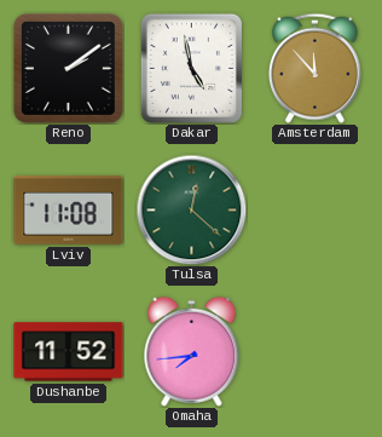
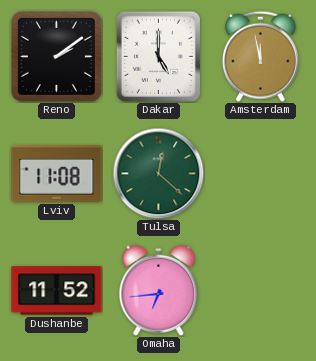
Dakar: 4:58 -> 5:00
Amsterdam: 11:53 -> 11:58
Omaha: 7:44 -> 6:44
